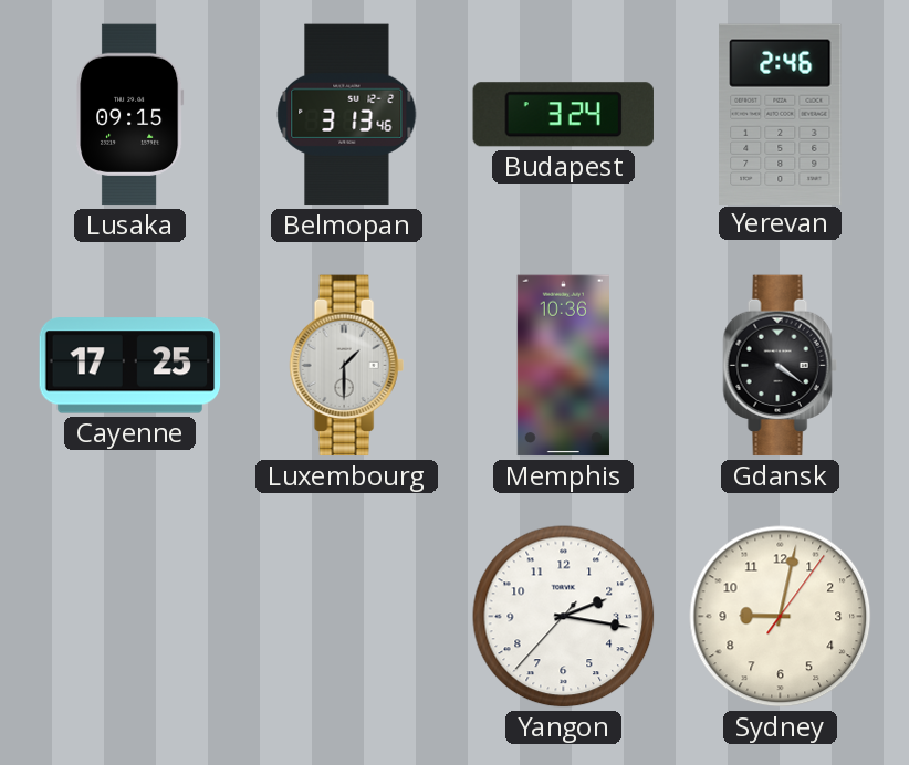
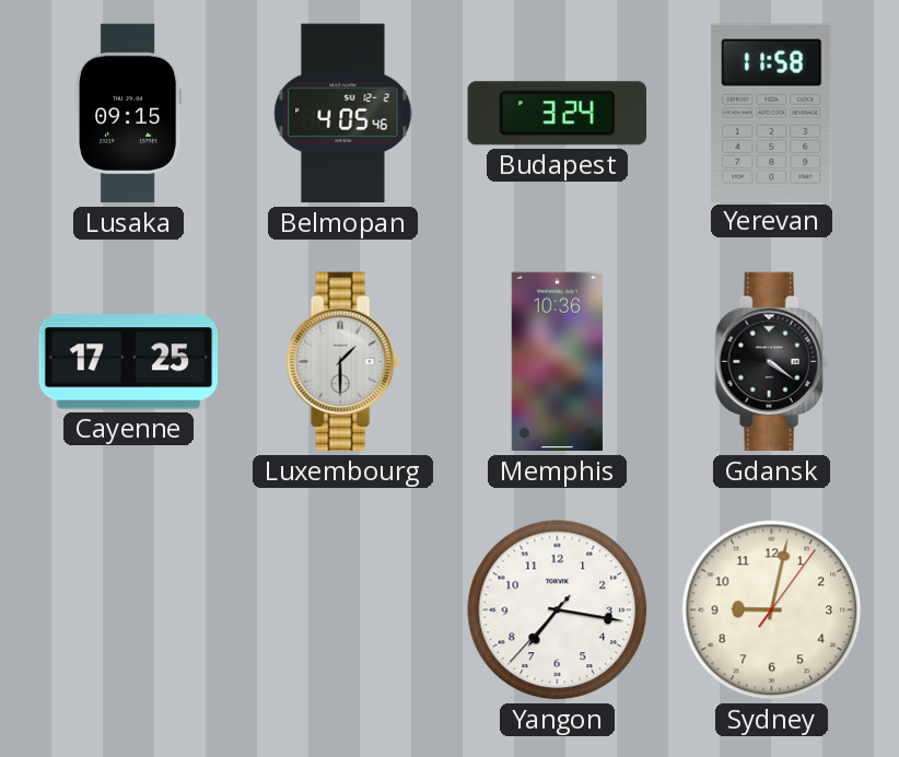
Belmopan: 3:13 -> 4:05
Yerevan: 2:46 -> 11:58
Yangon: 2:16 -> 7:16
